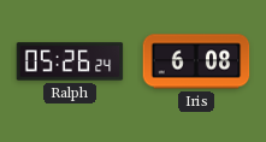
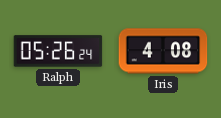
Iris: 6:08 -> 4:08
